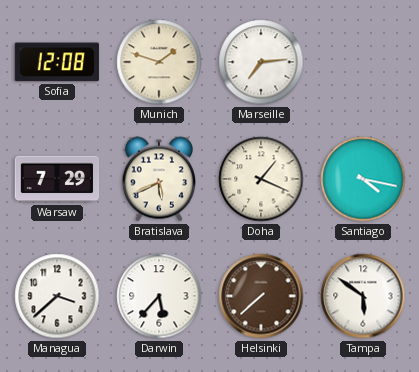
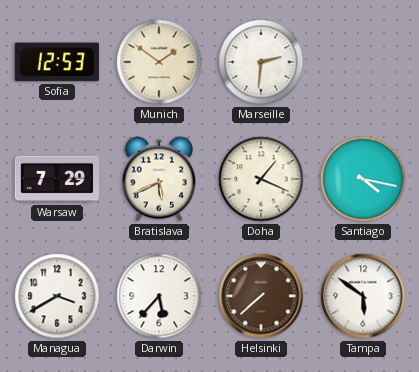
Sofia: 12:08 -> 12:53
Munich: 1:48 -> 1:51
Marseille: 7:14 -> 2:31
Managua: 3:38 -> 3:40
